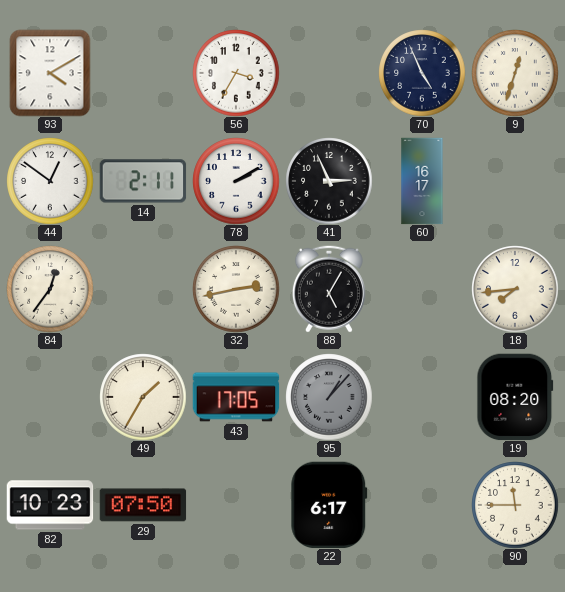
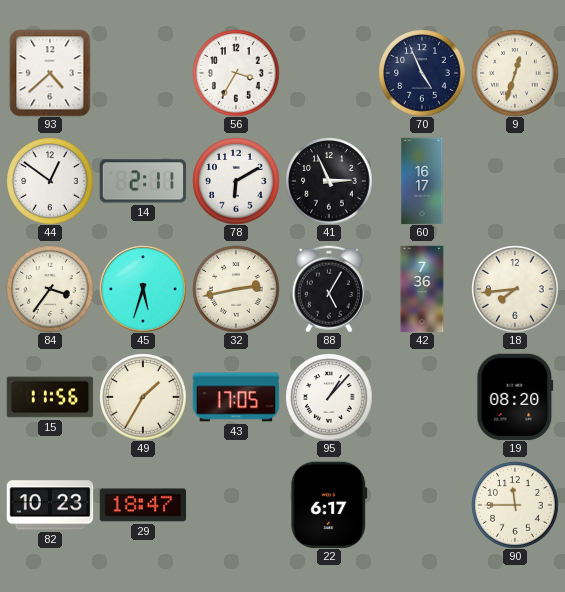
93: 4:10 -> 4:38
78: 2:10 -> 6:10
84: 12:36 -> 3:36
45: none -> 5:33
42: none -> 7:36
15: none -> 11:56
95 dial: grey -> white
29: 07:50 -> 18:47
